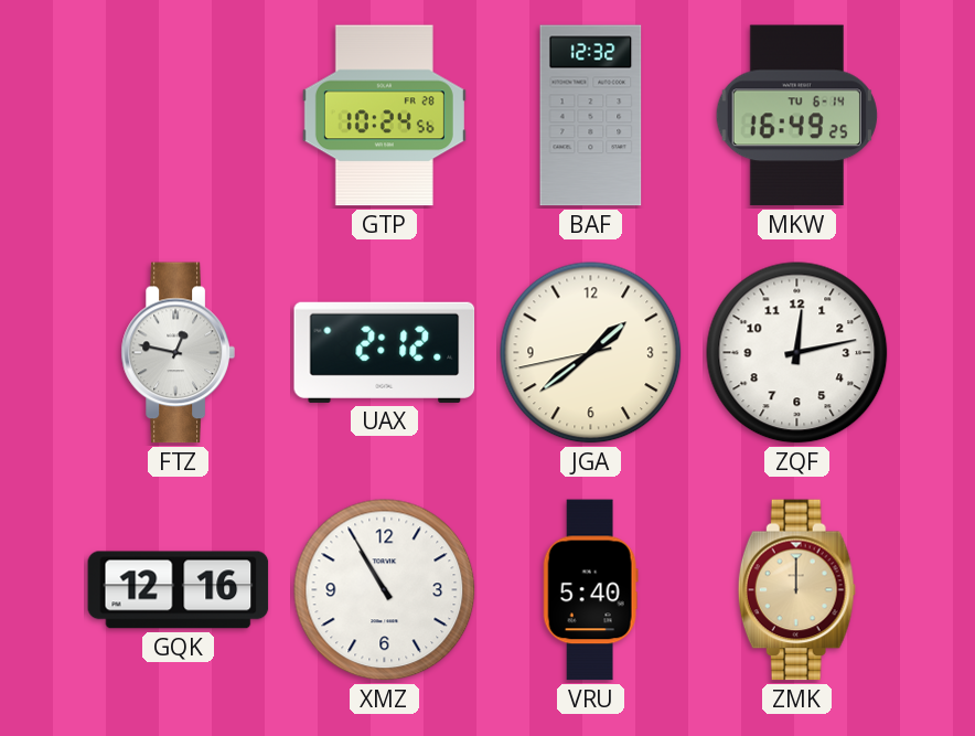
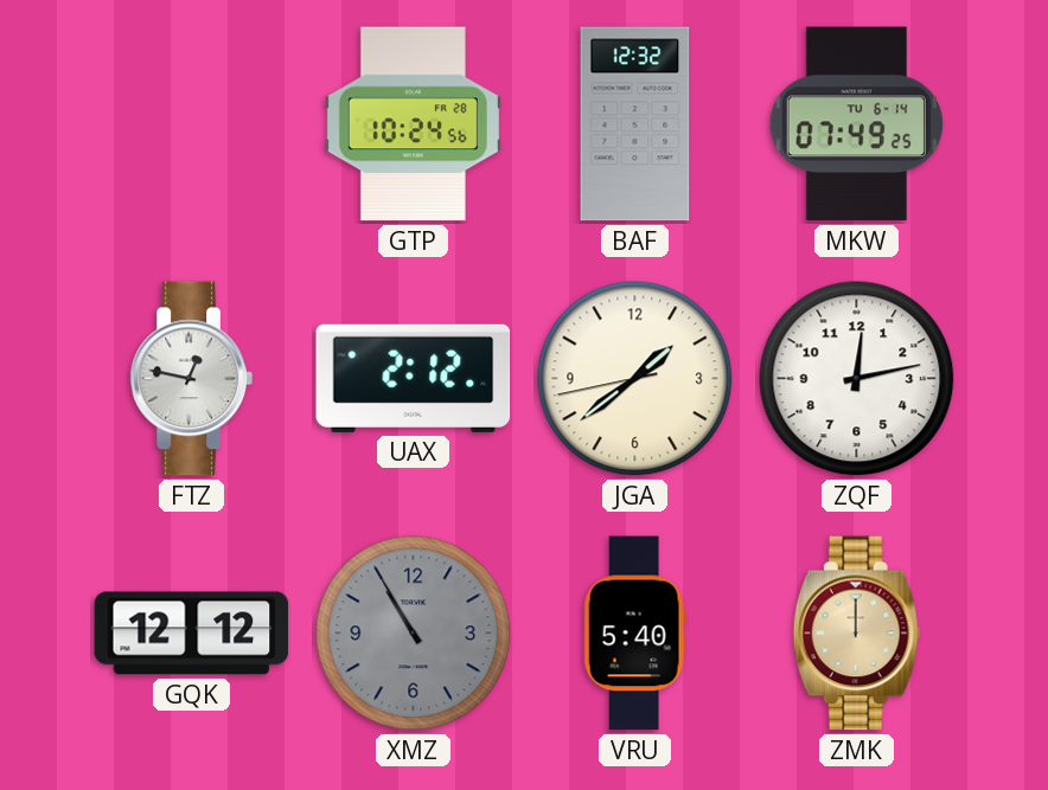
MKW: 16:49 -> 07:49
GQK: 12:16 -> 12:12
XMZ dial: white -> grey
